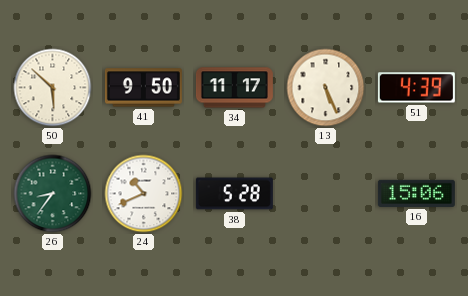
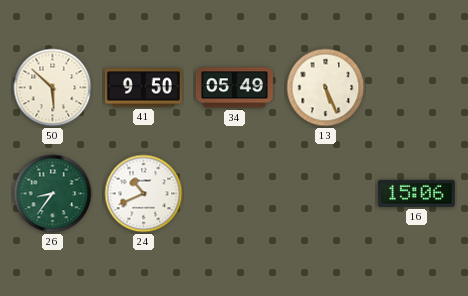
34: 11:17 -> 05:49
51: 4:39 -> none
38: 5:28 -> none
